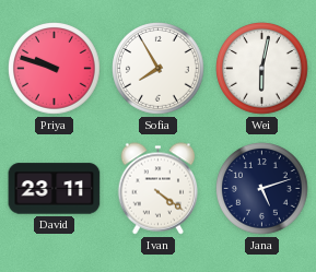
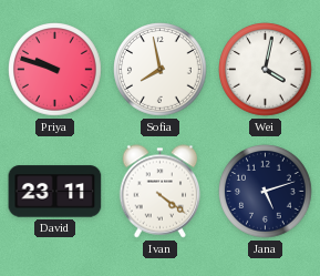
Sofia: 7:55 -> 7:58
Wei: 6:02 -> 4:02
